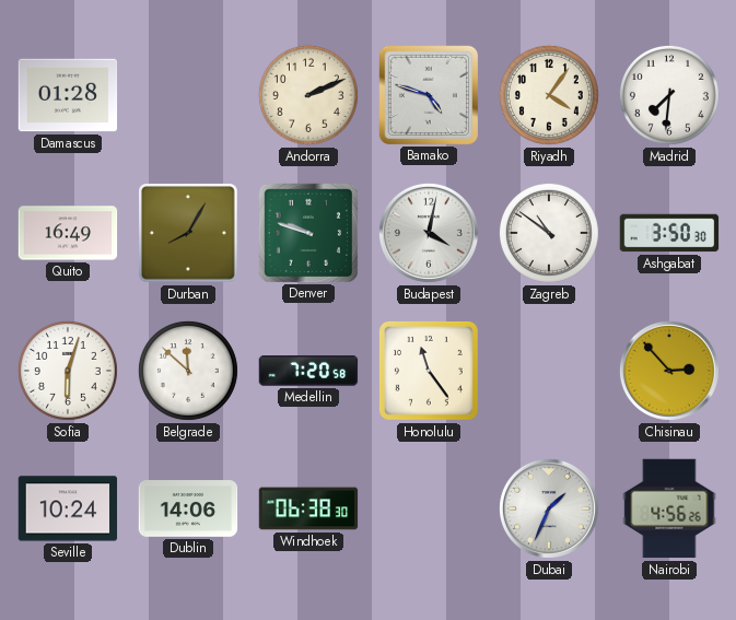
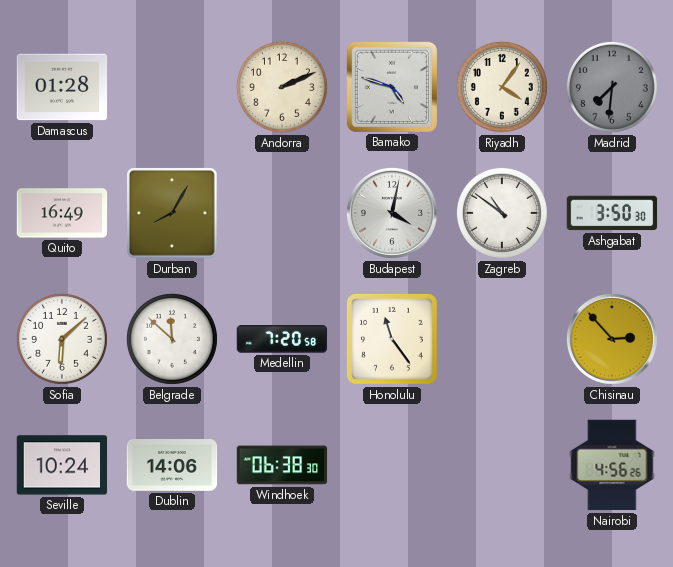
Madrid dial: white -> grey
Denver: 9:48 -> none
Sofia: 6:03 -> 6:08
Dubai: 1:34 -> none
